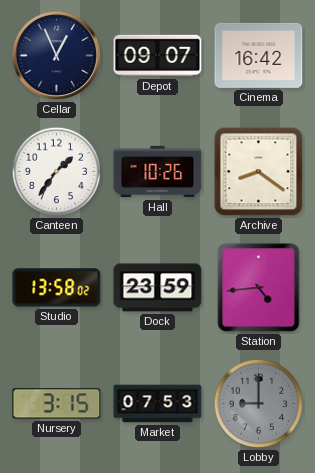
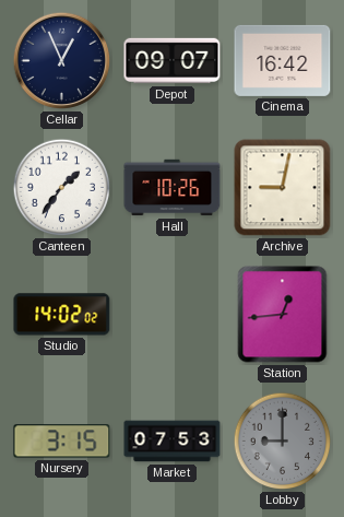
Archive: 8:21 -> 9:02
Studio: 13:58 -> 14:02
Dock: 23:59 -> none
Station: 4:44 -> 12:44
